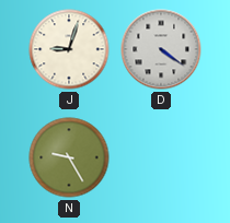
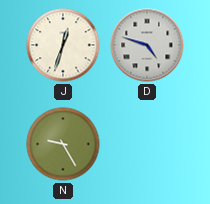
J: 9:03 -> 12:33
D: 4:21 -> 4:48
